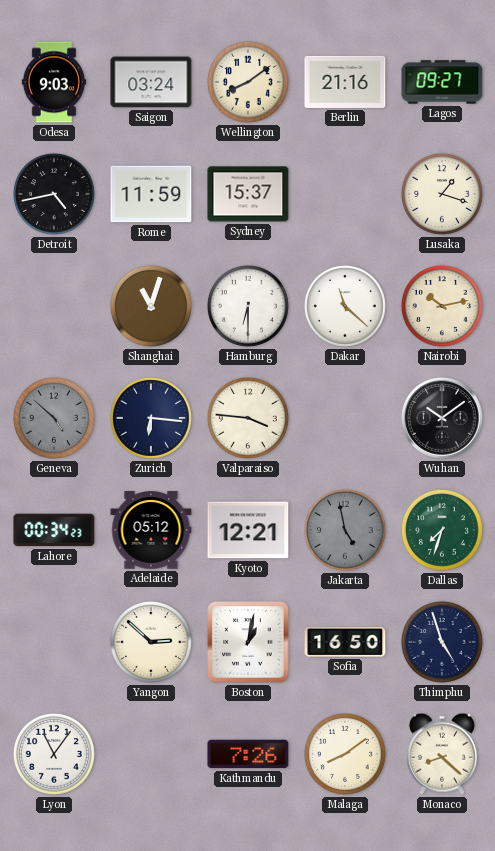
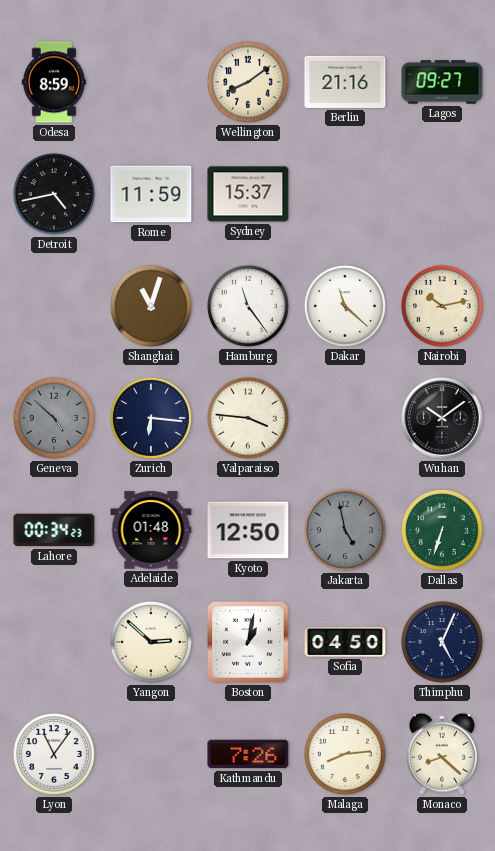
Odesa: 9:03 -> 8:59
Saigon: 03:24 -> none
Lusaka: 1:18 -> none
Hamburg: 6:30 -> 11:24
Adelaide: 05:12 -> 01:48
Kyoto: 12:21 -> 12:50
Dallas: 7:33 -> 6:33
Sofia: 16:50 -> 04:50
Thimphu: 4:57 -> 5:04
Malaga: 8:09 -> 8:14
